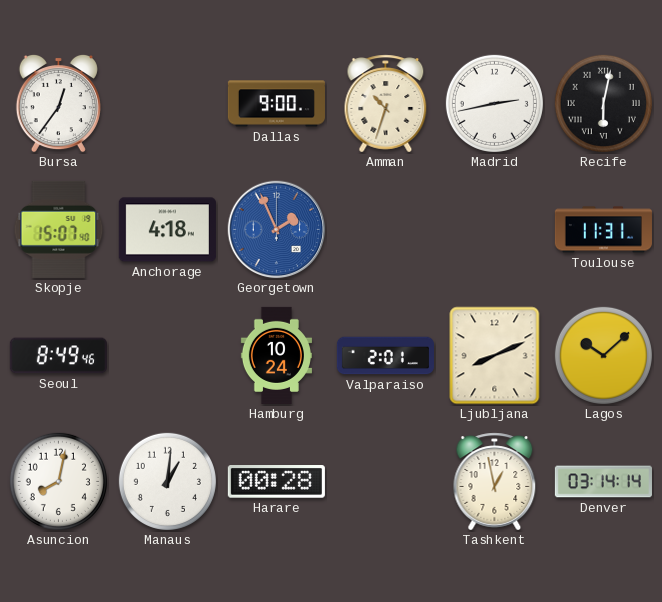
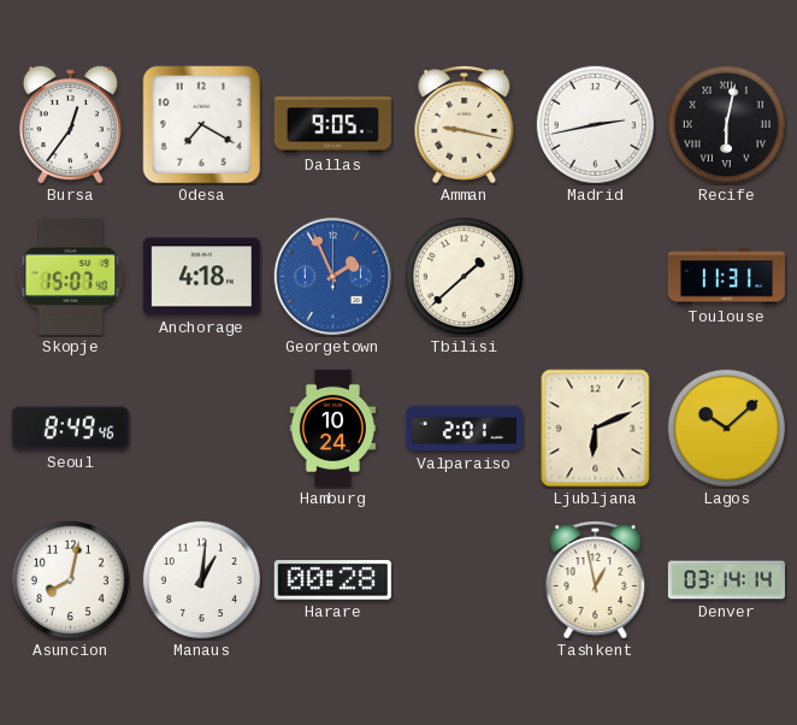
Odesa: none -> 7:20
Dallas: 9:00 -> 9:05
Amman: 10:33 -> 9:17
Tbilisi: none -> 1:38
Ljubljana: 8:11 -> 6:11
